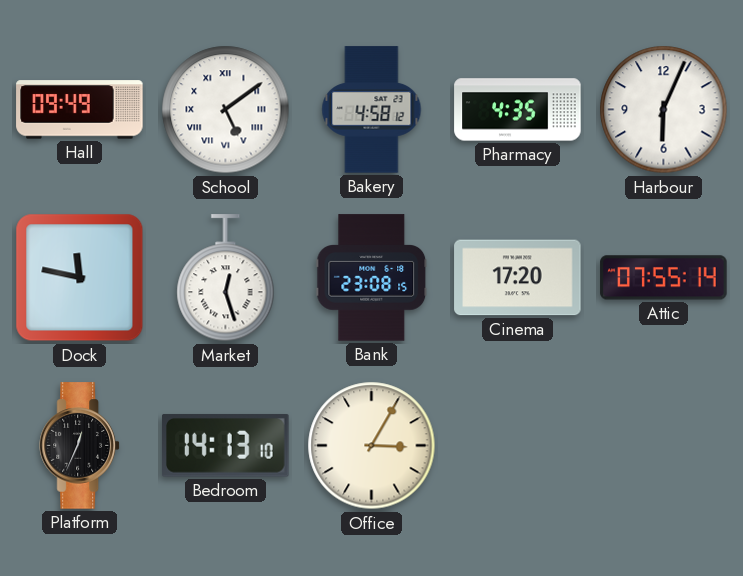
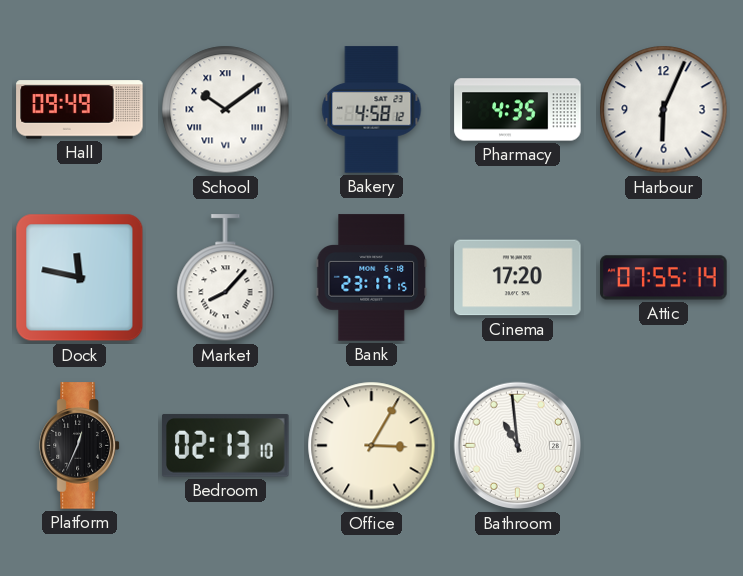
School: 5:09 -> 10:09
Market: 12:27 -> 8:07
Bank: 23:08 -> 23:17
Bedroom: 14:13 -> 02:13
Bathroom: none -> 10:59
